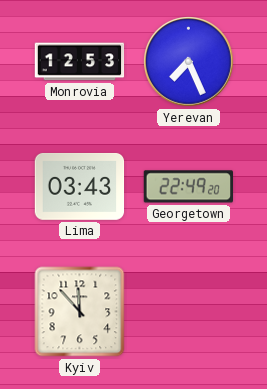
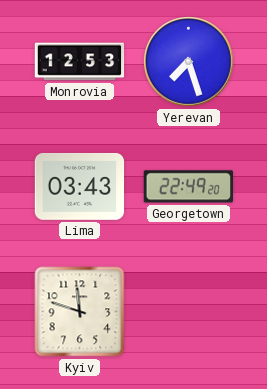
Yerevan: 7:26 -> 7:27
Kyiv: 11:53 -> 11:48
